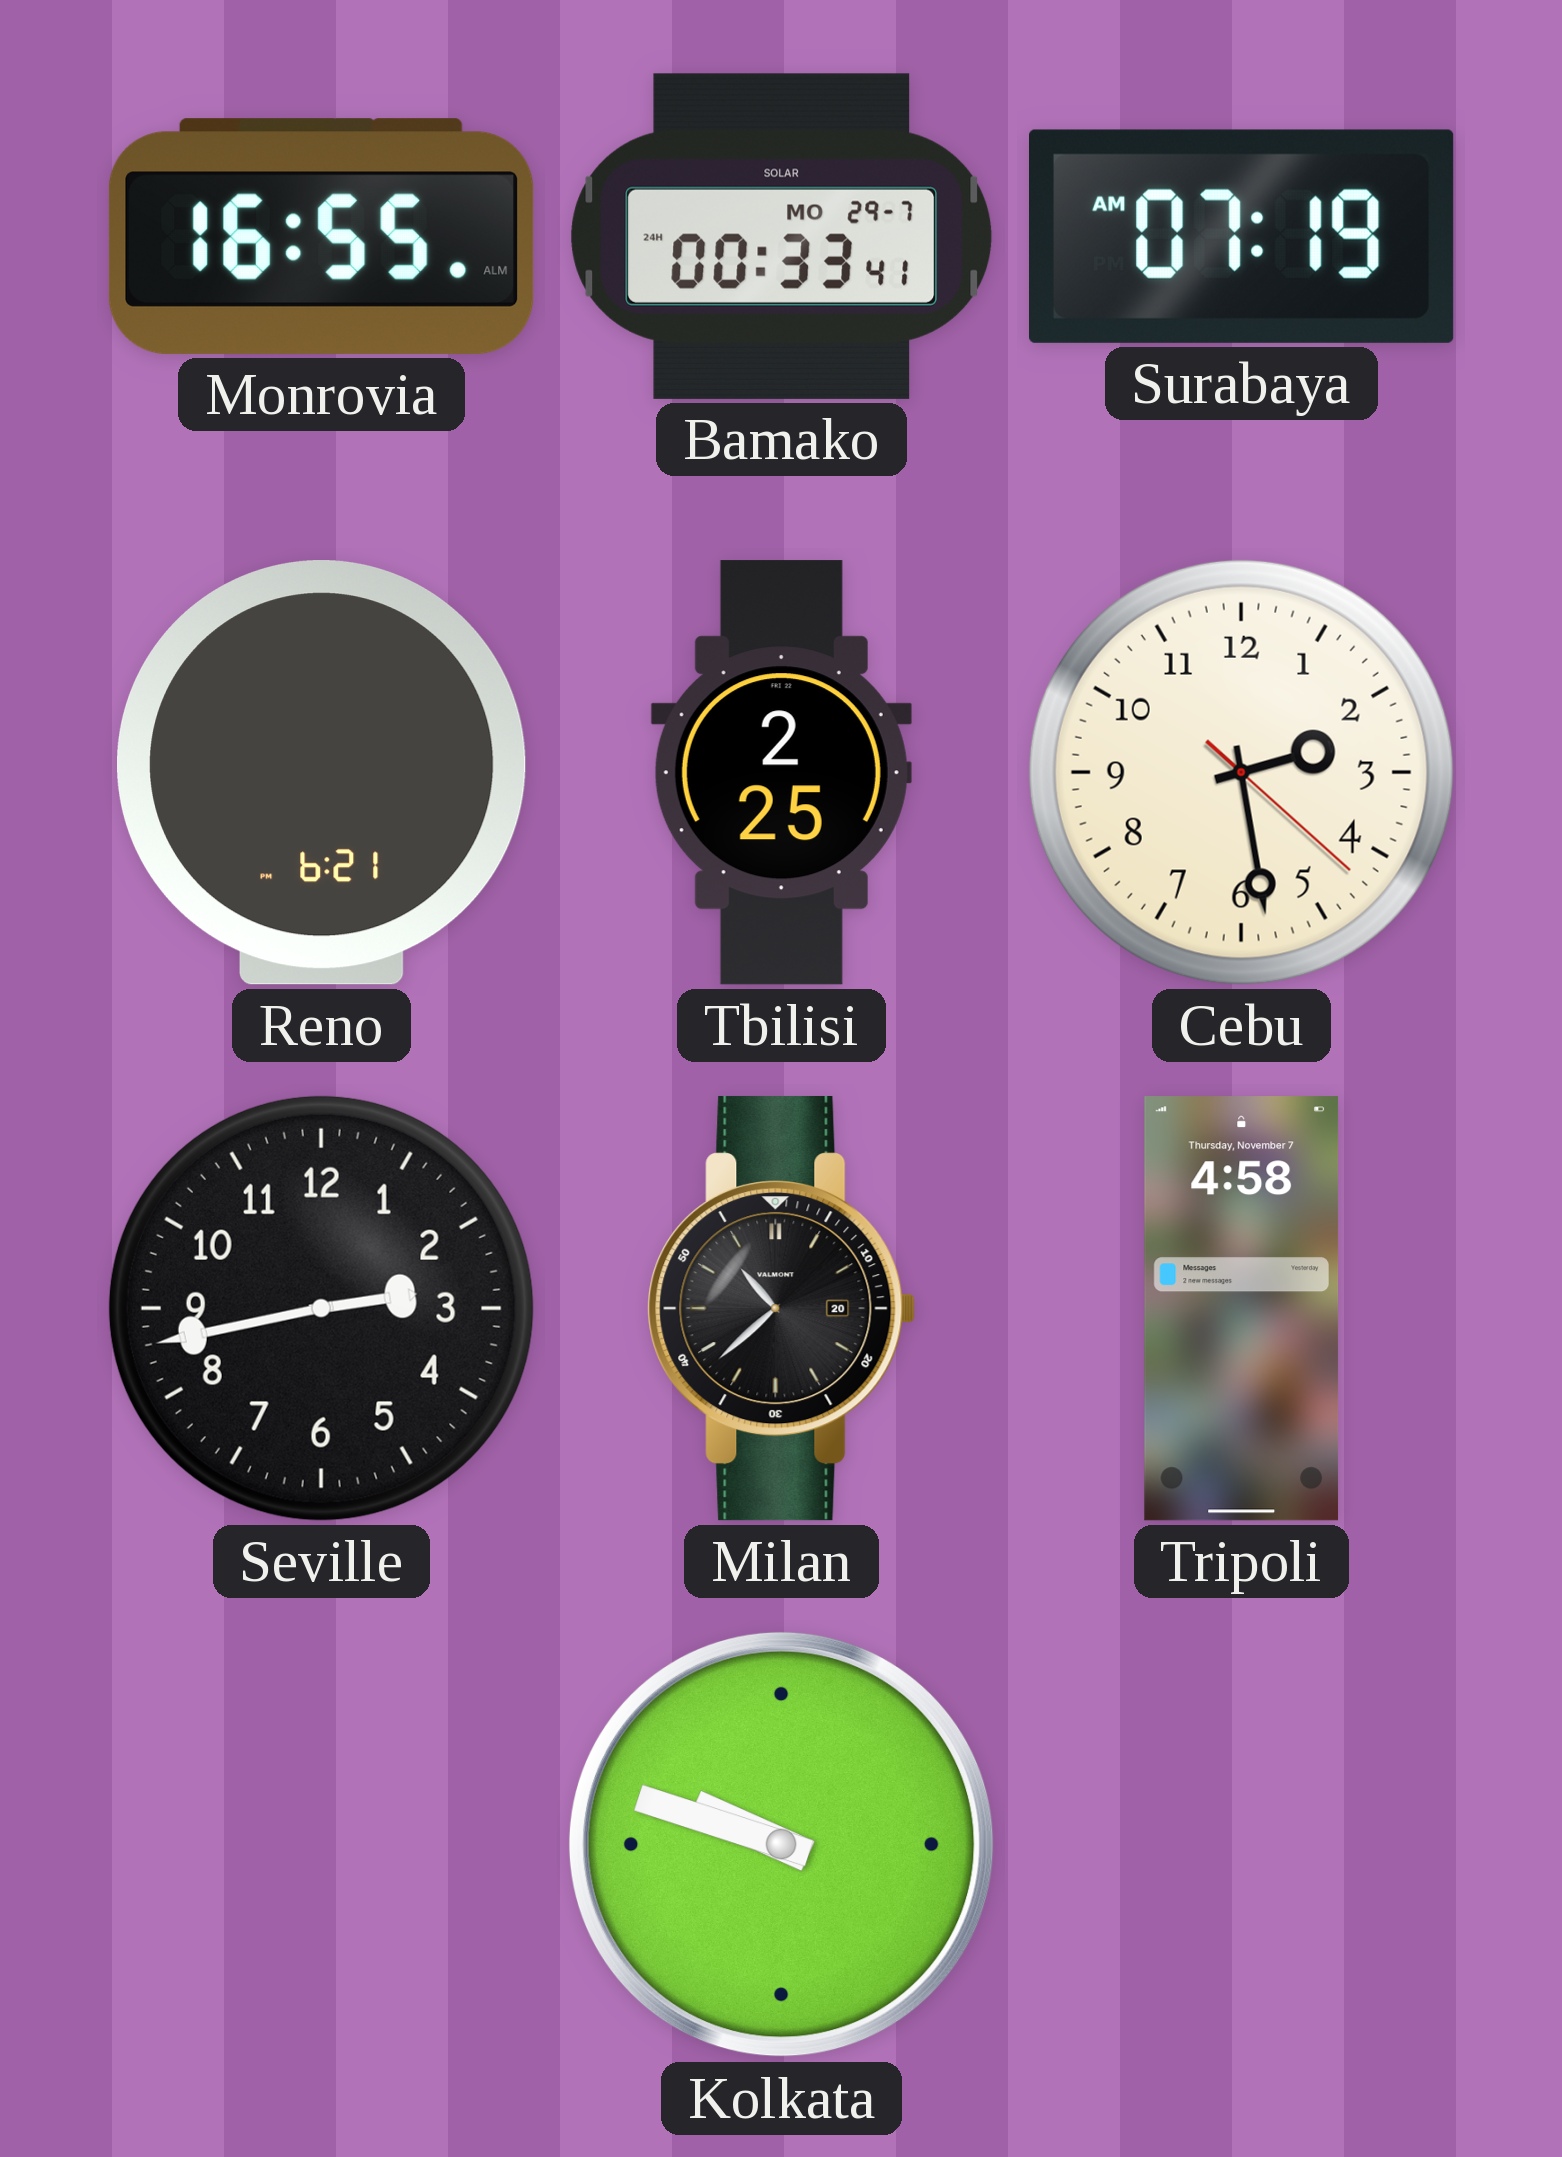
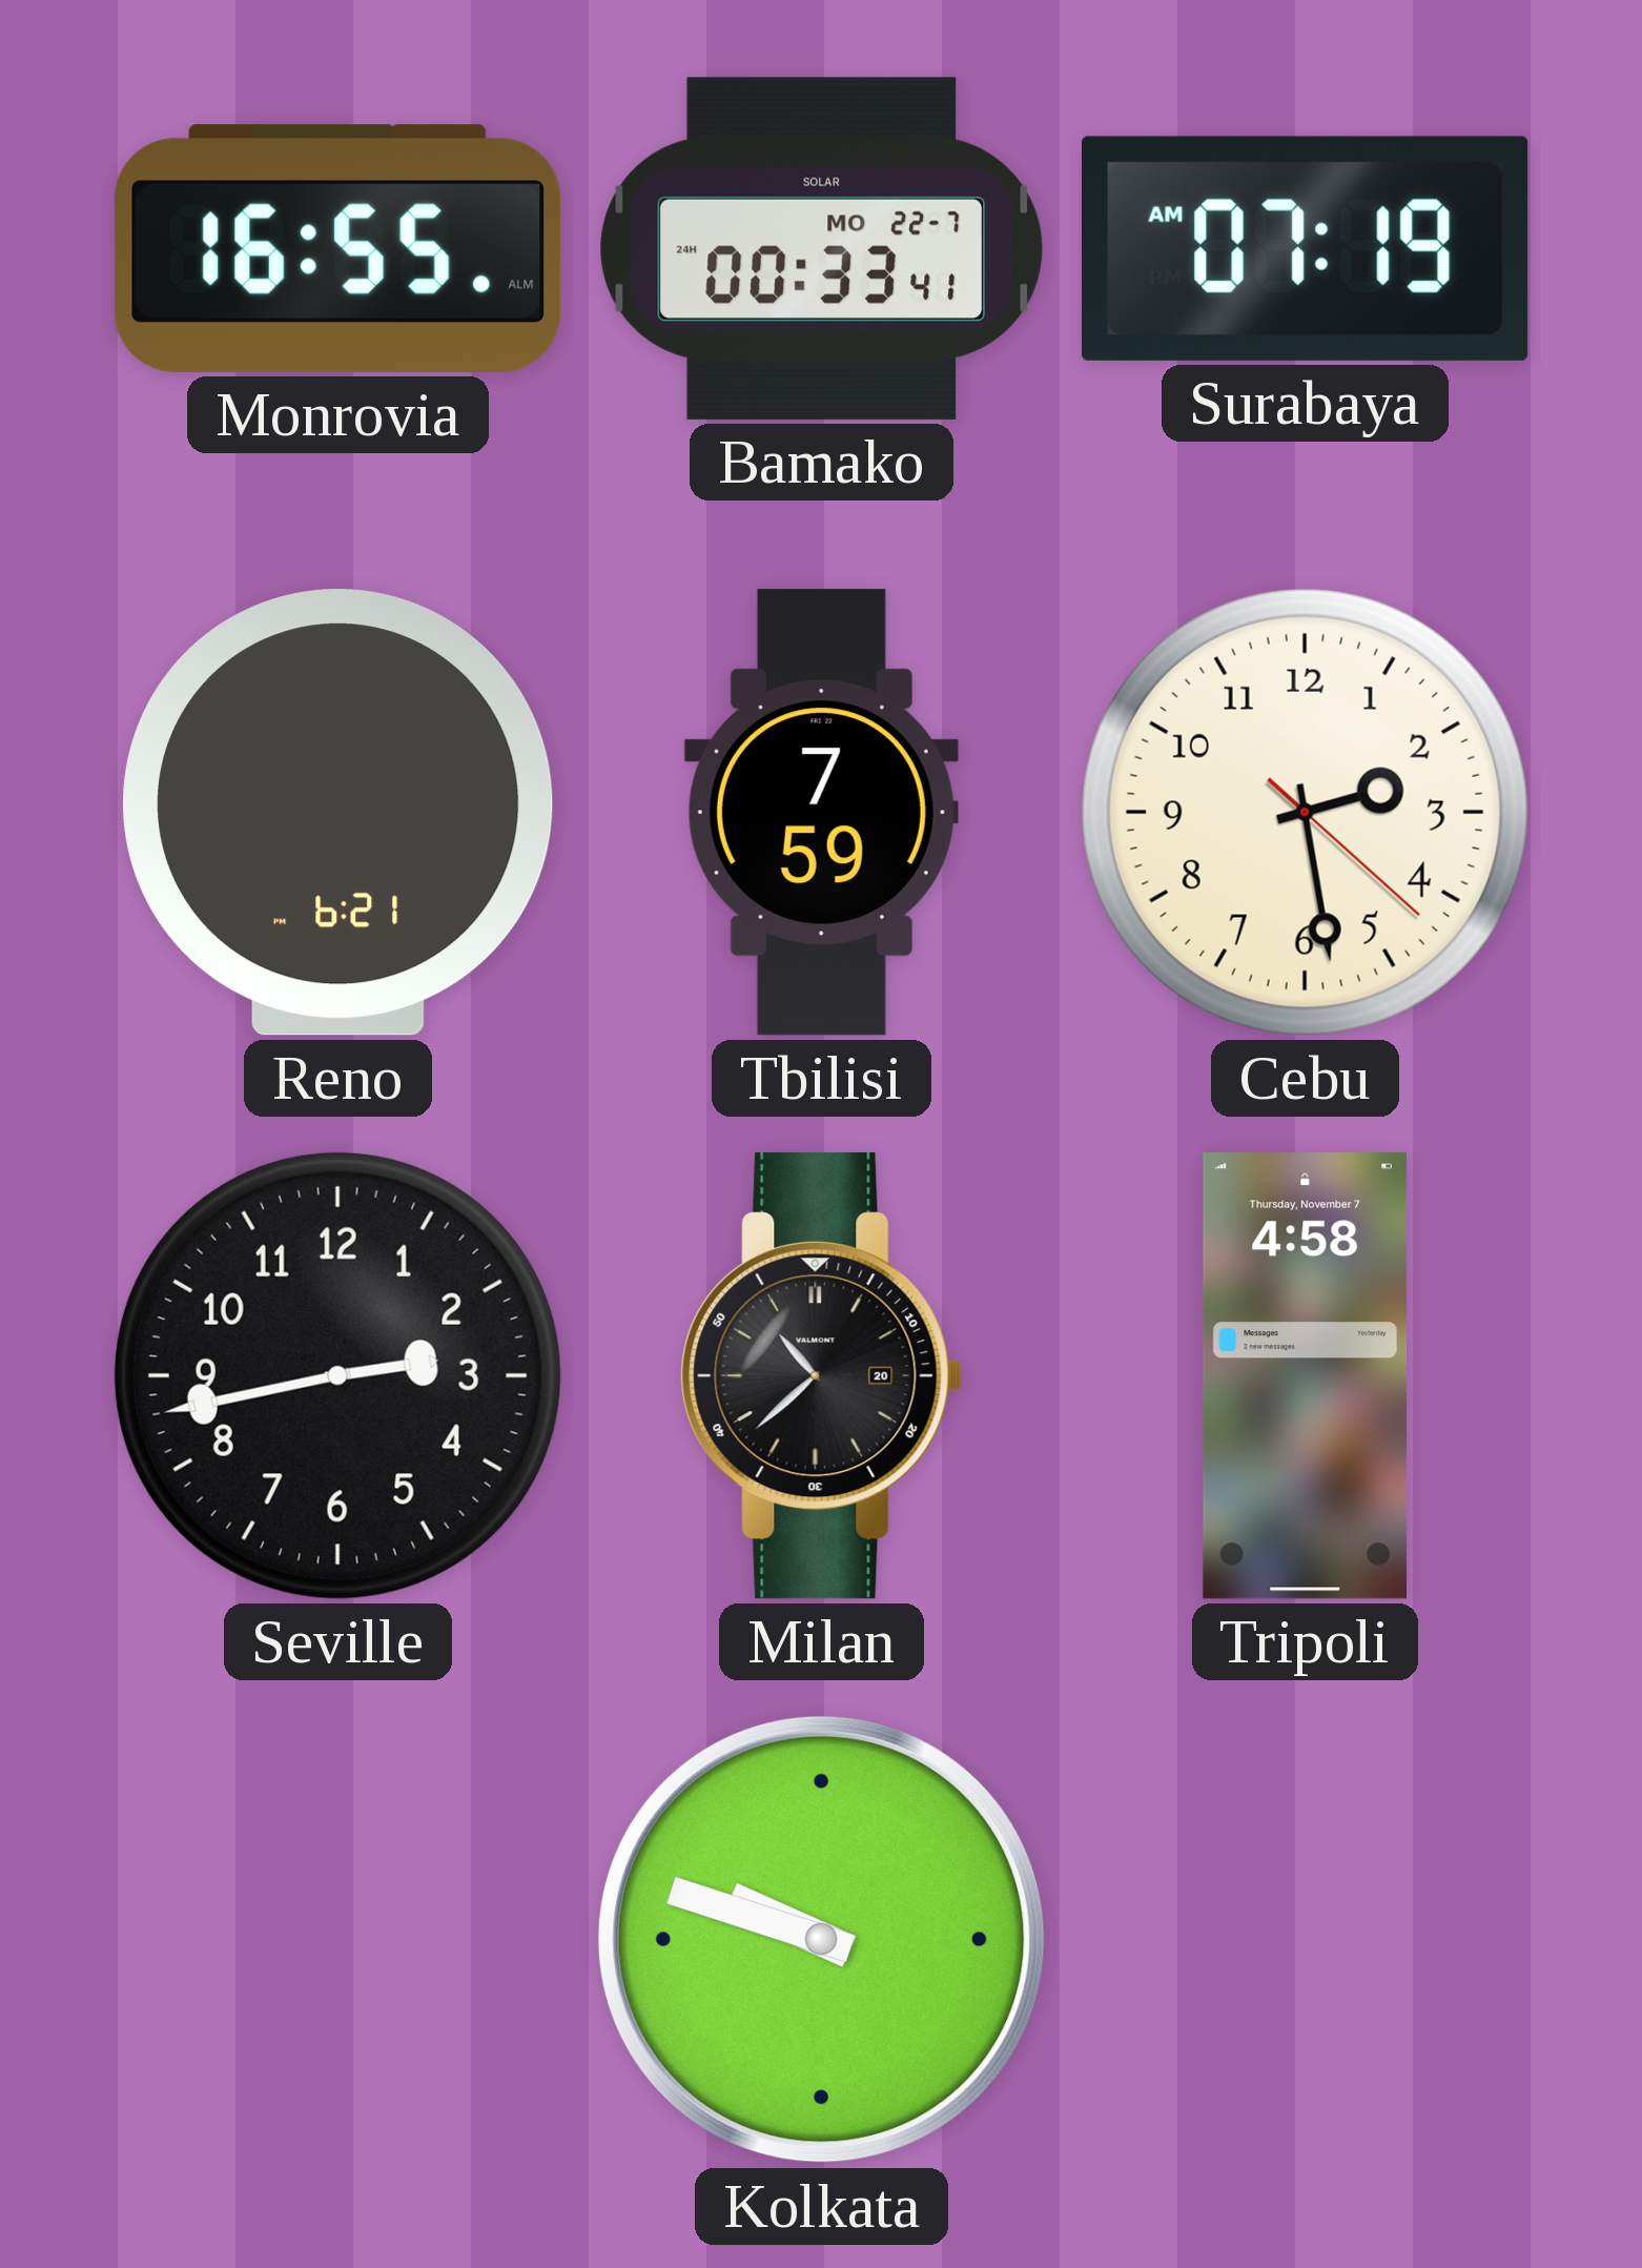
Bamako date: MO 29-7 -> MO 22-7
Tbilisi: 2:25 -> 7:59
